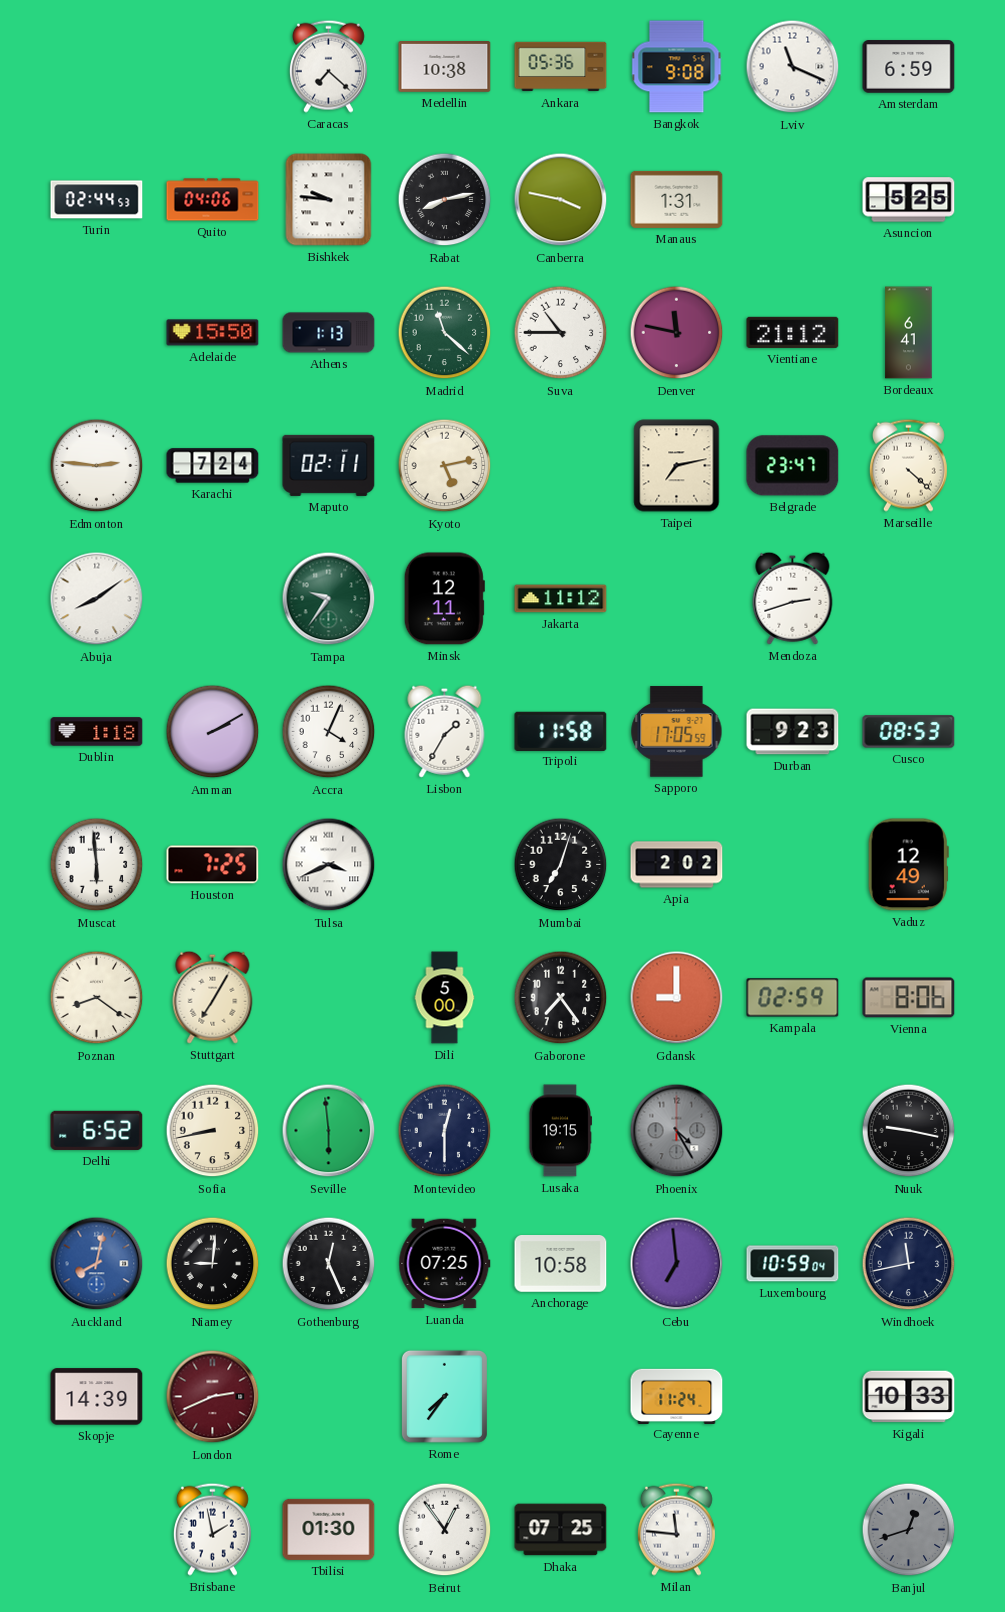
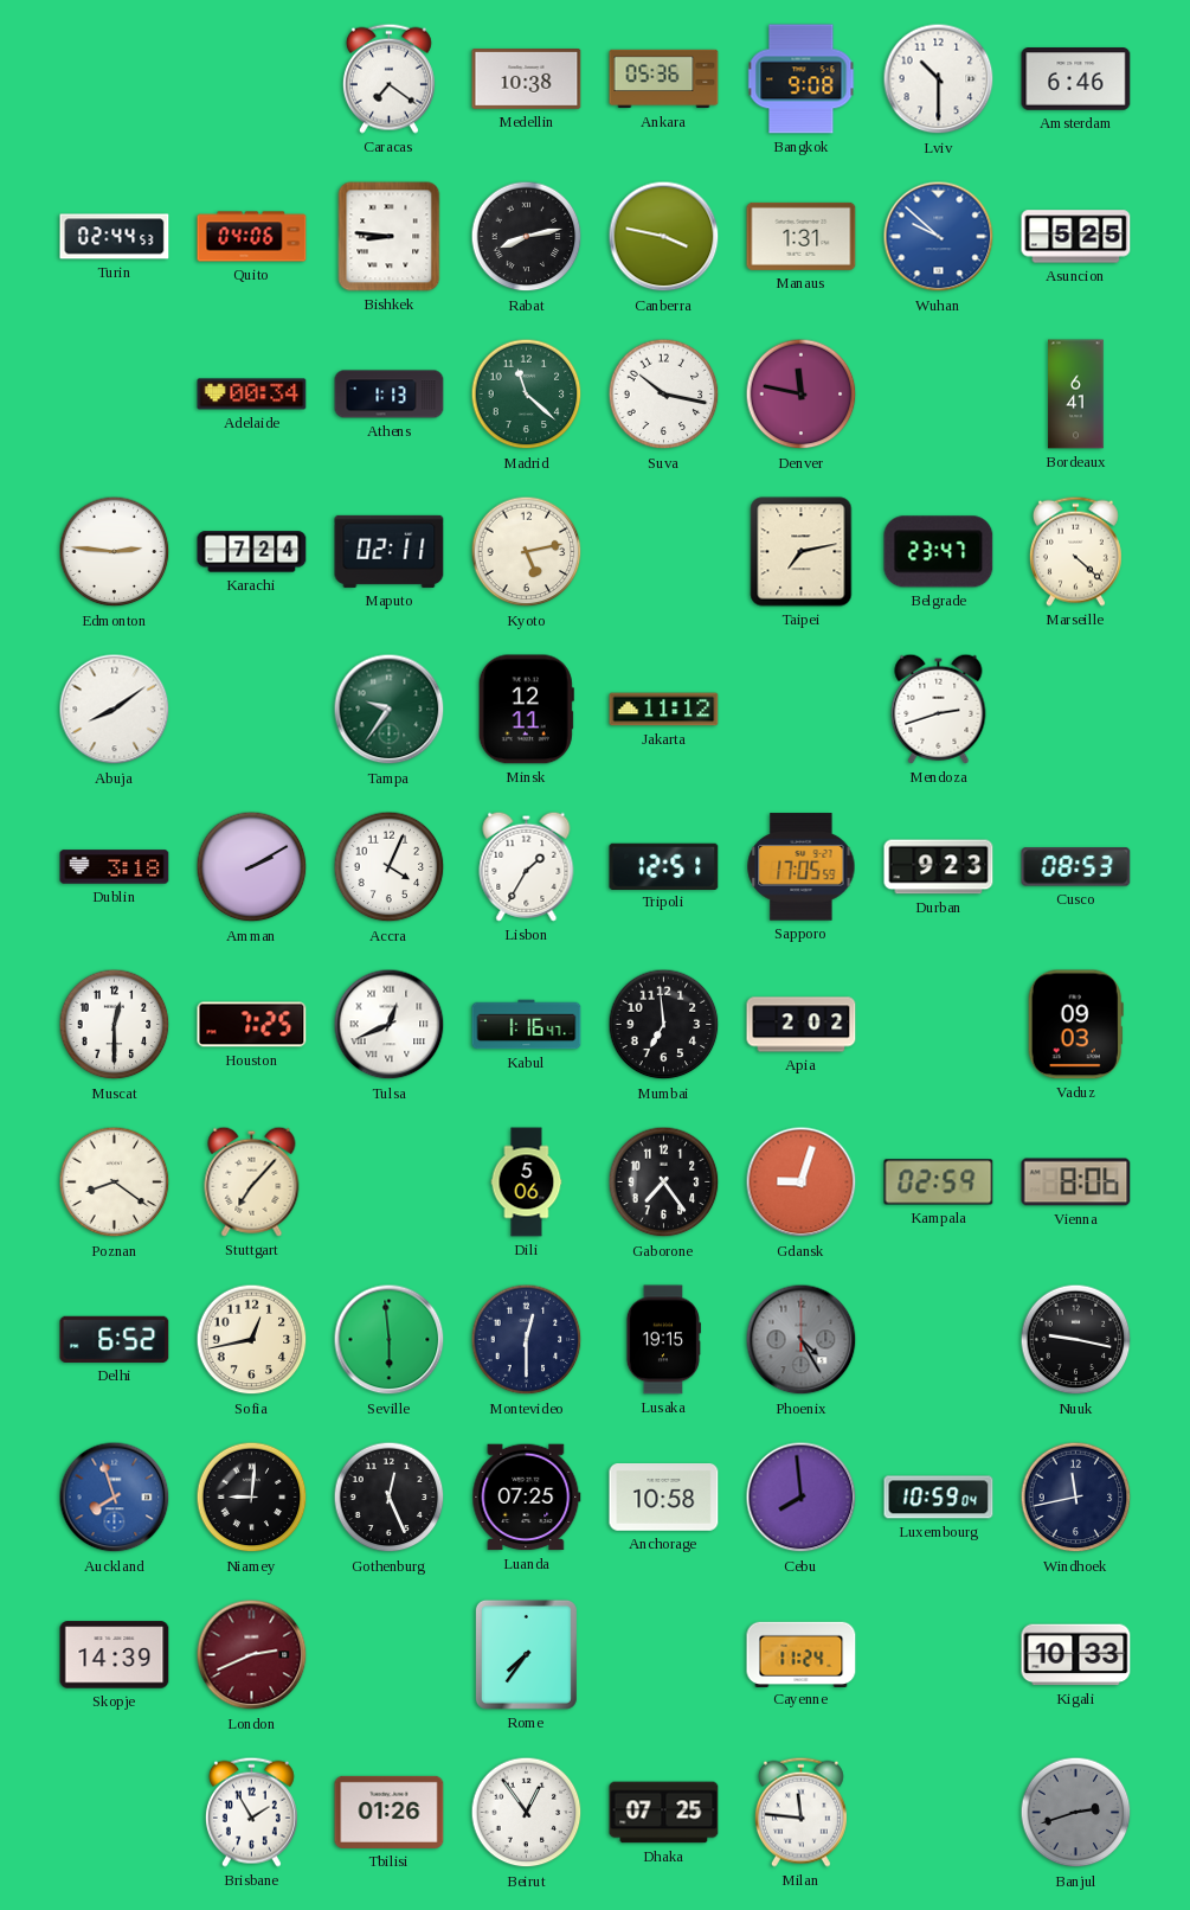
Caracas: 7:22 -> 7:21
Lviv: 11:19 -> 10:30
Amsterdam: 6:59 -> 6:46
Bishkek: 9:46 -> 8:46
Wuhan: none -> 9:52
Adelaide: 15:50 -> 00:34
Suva: 10:45 -> 10:17
Vientiane: 21:12 -> none
Dublin: 1:18 -> 3:18
Tripoli: 11:58 -> 12:51
Muscat: 5:59 -> 12:30
Tulsa: 3:41 -> 12:41
Kabul: none -> 1:16
Mumbai: 7:03 -> 6:59
Vaduz: 12:49 -> 09:03
Stuttgart: 7:05 -> 7:07
Dili: 5:00 -> 5:06
Gdansk: 9:00 -> 9:03
Sofia: 8:43 -> 12:43
Auckland: 8:02 -> 7:57
Cebu: 6:59 -> 7:59
Brisbane: 1:58 -> 1:55
Tbilisi: 01:30 -> 01:26
Banjul: 12:42 -> 2:42
